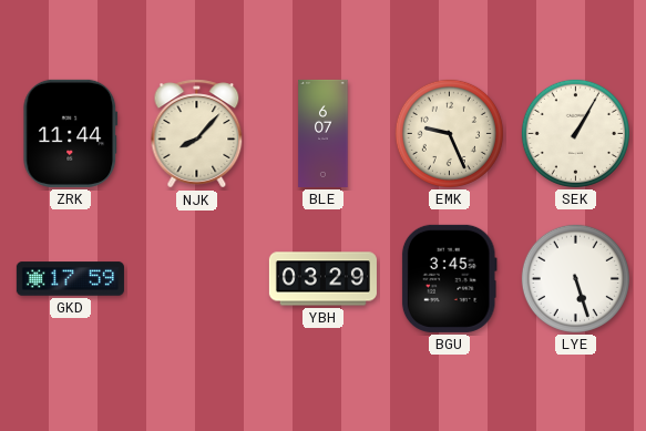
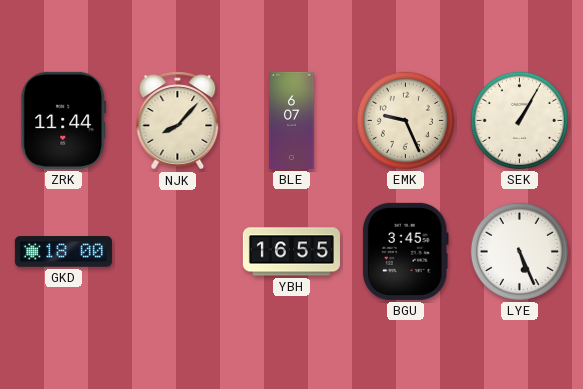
GKD: 17:59 -> 18:00
YBH: 03:29 -> 16:55
LYE: 5:27 -> 5:26
